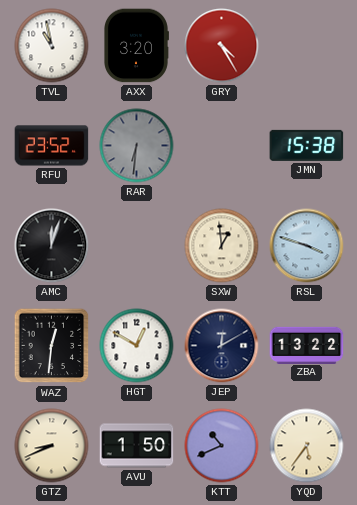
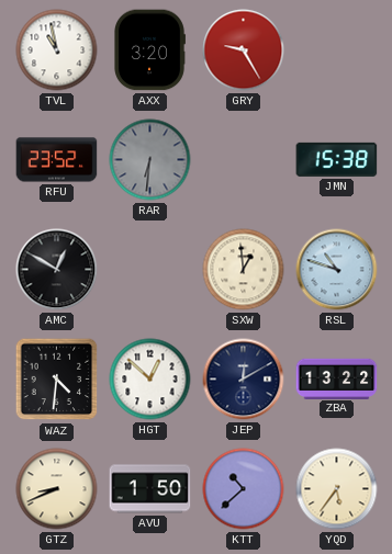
GRY: 4:25 -> 9:25
AMC: 12:03 -> 12:50
RSL: 3:48 -> 10:48
WAZ: 12:31 -> 4:31
HGT: 12:50 -> 12:52
KTT: 10:41 -> 10:38
